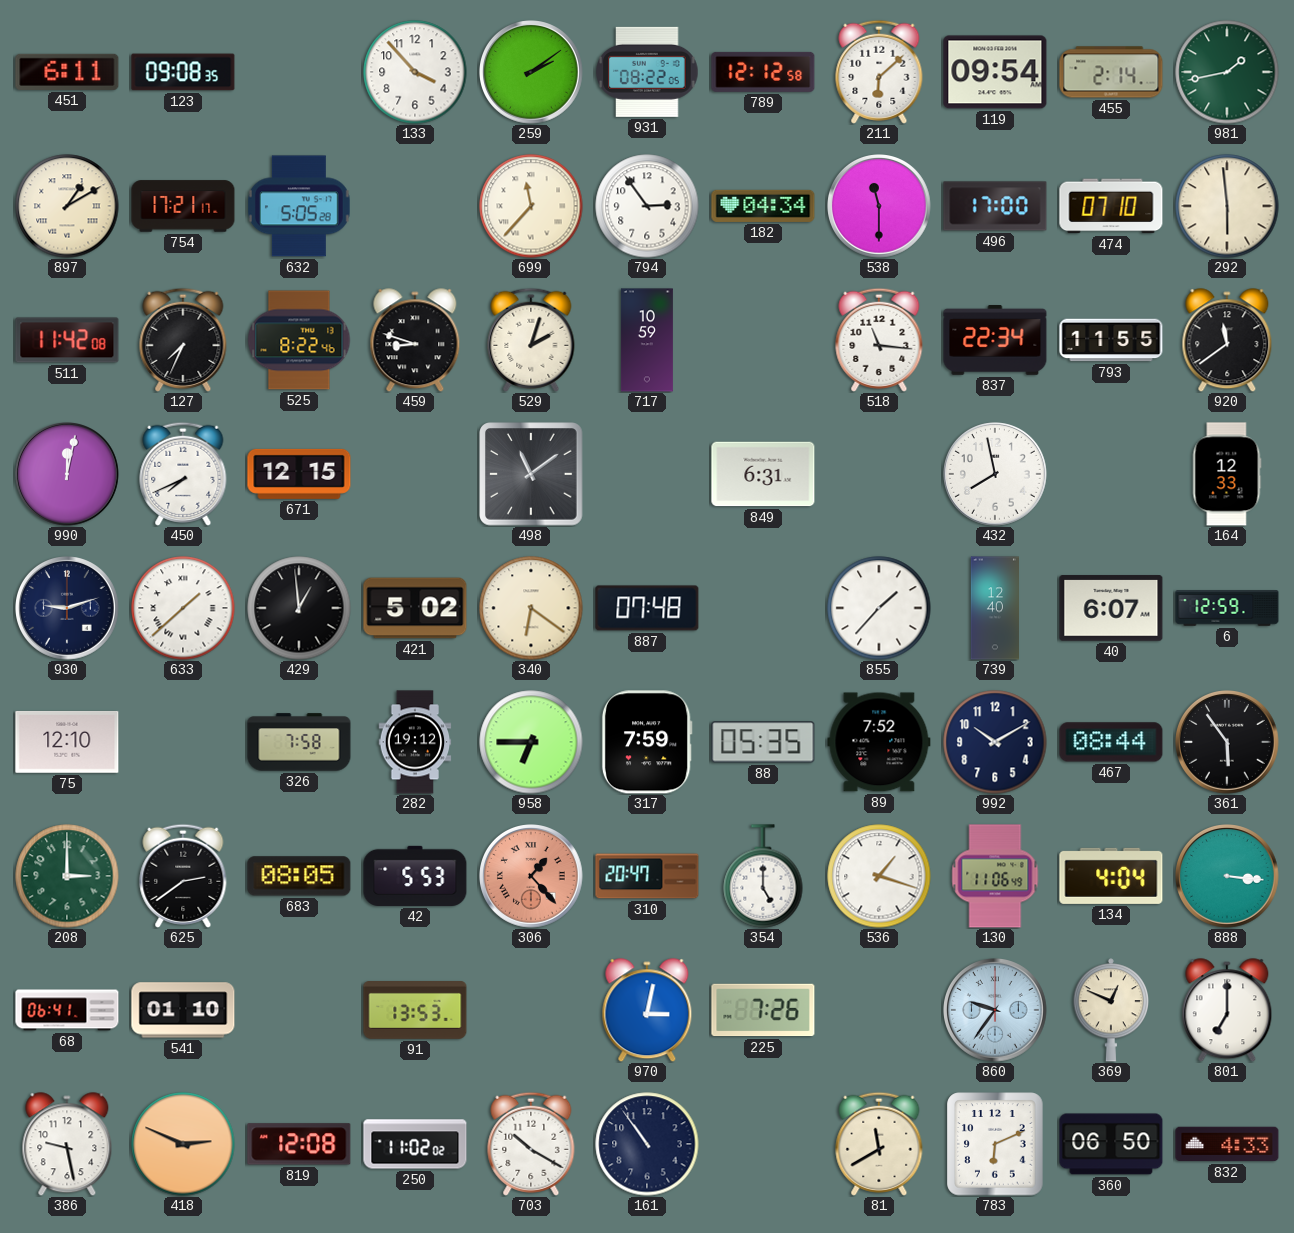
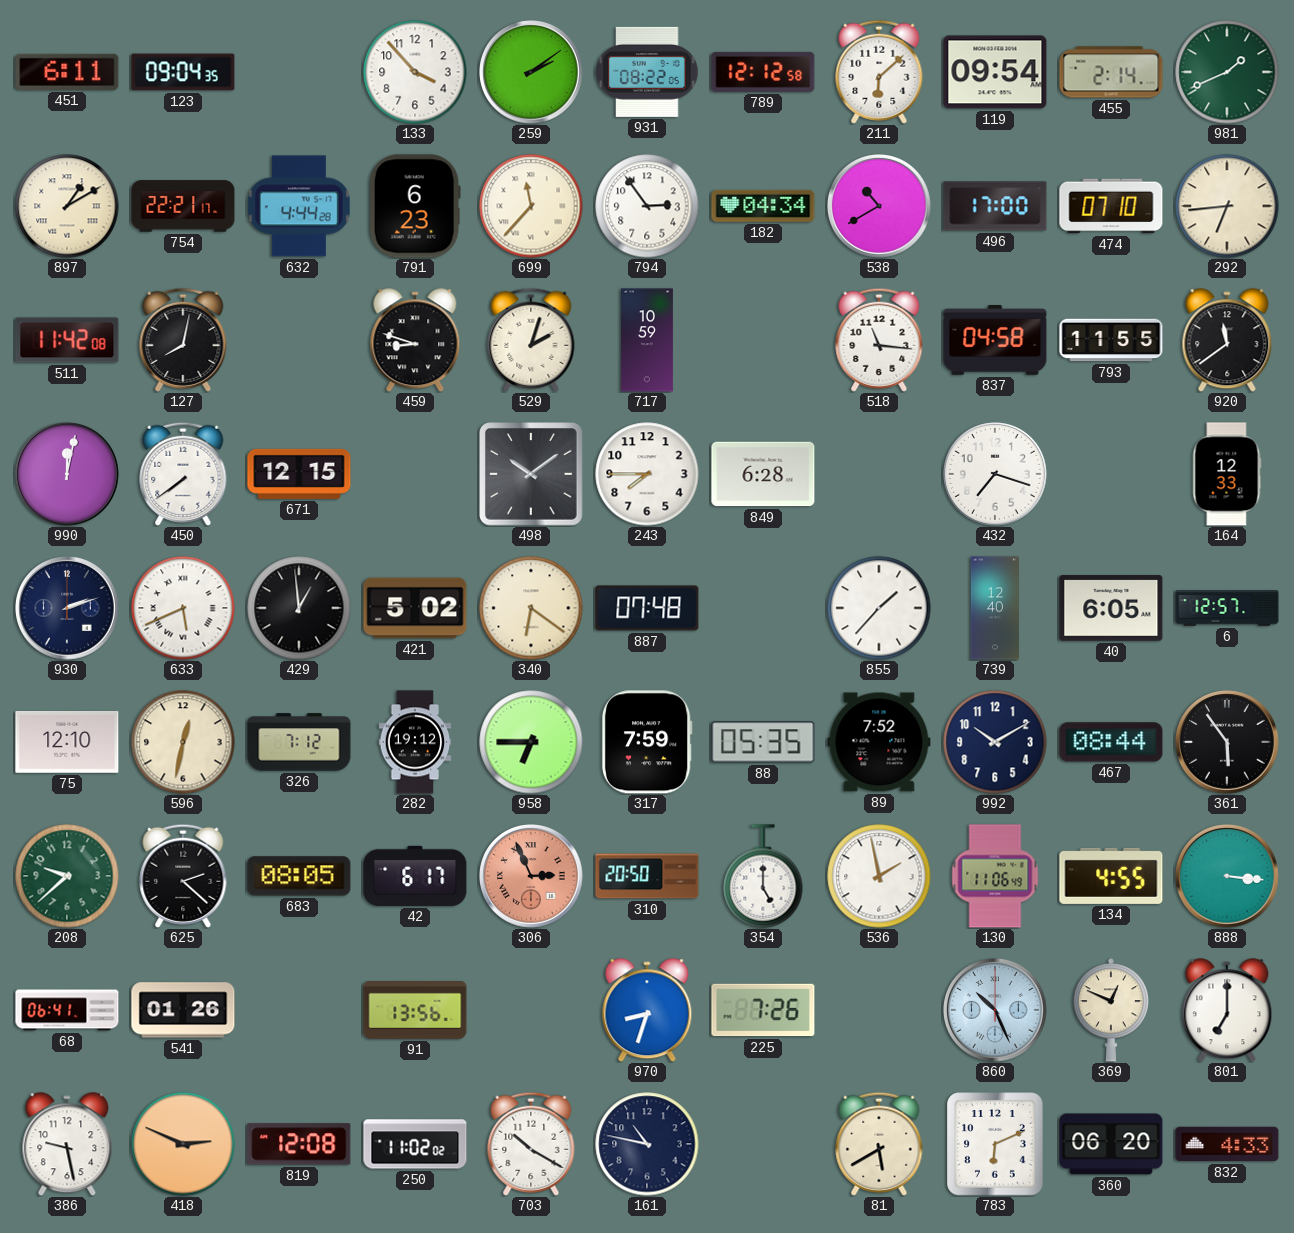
123: 09:08 -> 09:04
981: 1:43 -> 1:41
754: 17:21 -> 22:21
632: 5:05 -> 4:44
791: none -> 6:23
538: 11:30 -> 10:40
292: 5:59 -> 6:44
127: 7:34 -> 8:02
525: 8:22 -> none
837: 22:34 -> 04:58
450: 7:41 -> 7:39
498: 11:09 -> 10:09
243: none -> 7:45
849: 6:31 -> 6:28
432: 7:58 -> 7:18
930: 9:12 -> 2:12
633: 1:38 -> 5:41
40: 6:07 -> 6:05
6: 12:59 -> 12:57
596: none -> 12:32
326: 7:58 -> 7:12
208: 3:00 -> 9:38
625: 2:39 -> 2:22
42: 5:53 -> 6:17
306: 1:23 -> 2:56
310: 20:47 -> 20:50
536: 1:18 -> 1:58
134: 4:04 -> 4:55
541: 01:10 -> 01:26
91: 13:53 -> 13:56
970: 3:02 -> 8:33
860: 9:36 -> 10:26
161: 10:54 -> 10:47
81: 11:40 -> 5:40
360: 06:50 -> 06:20
